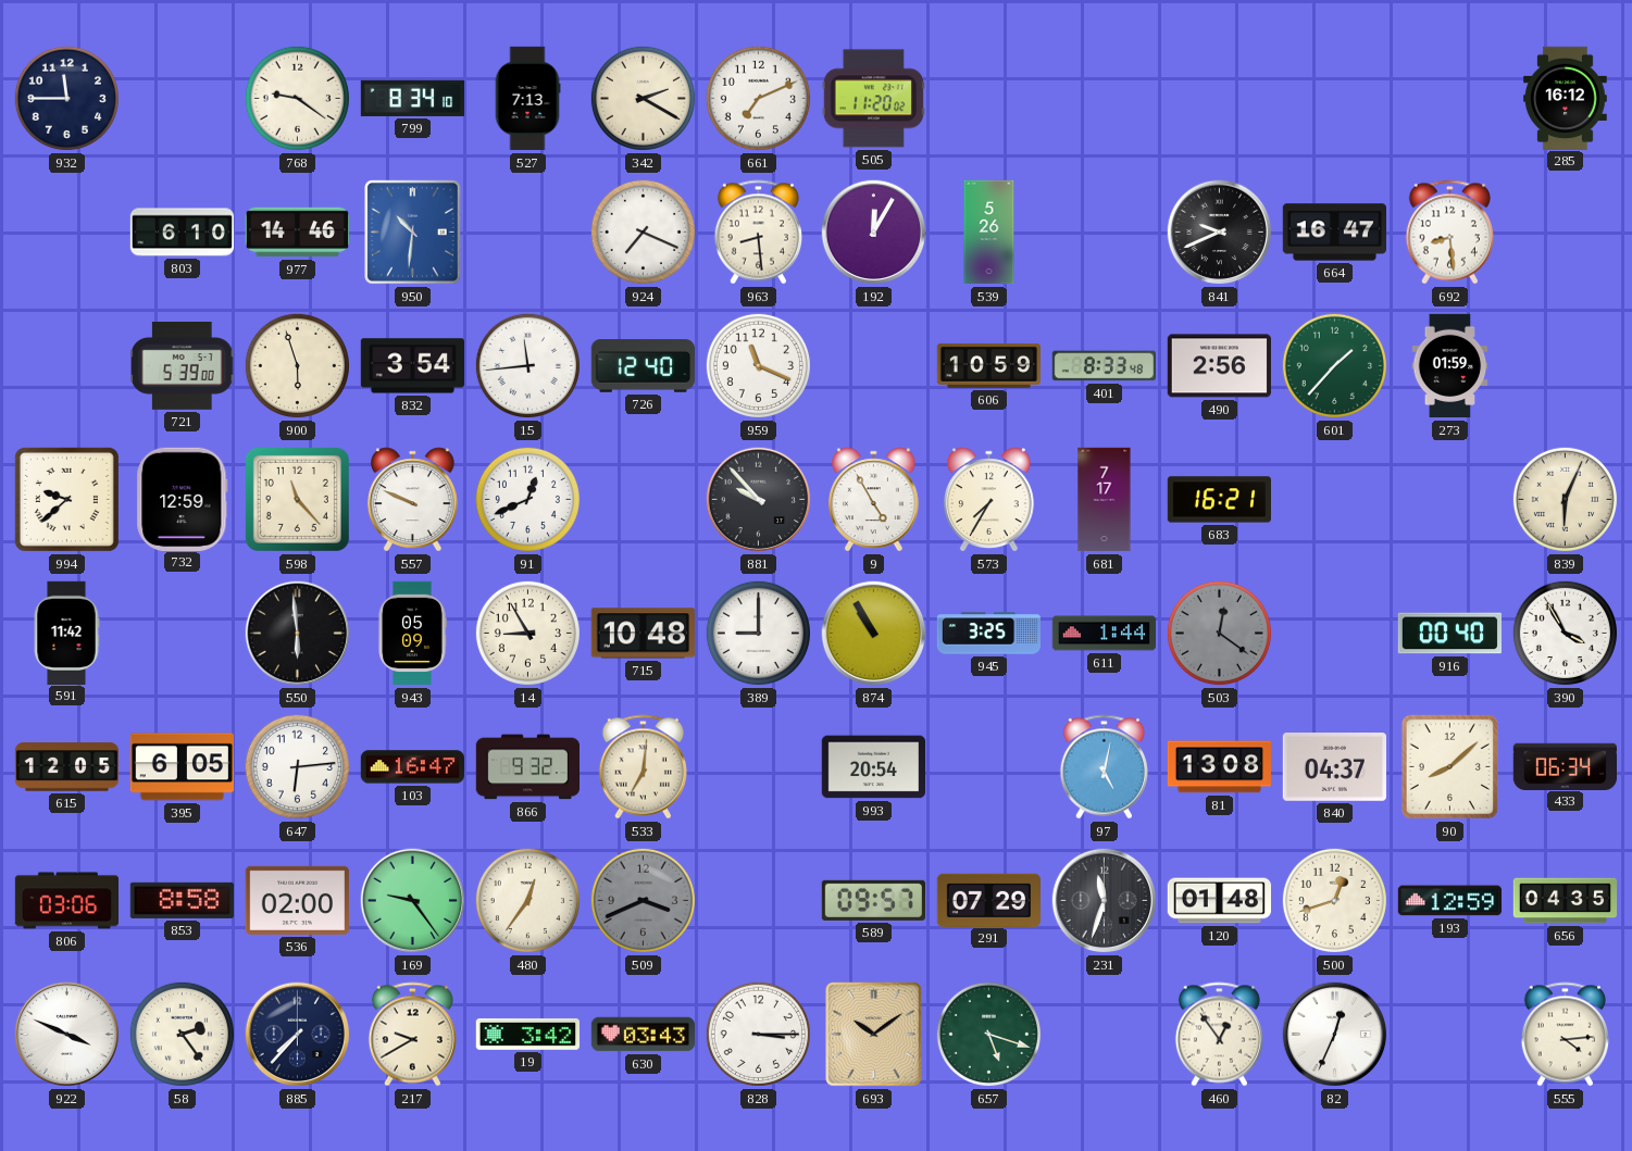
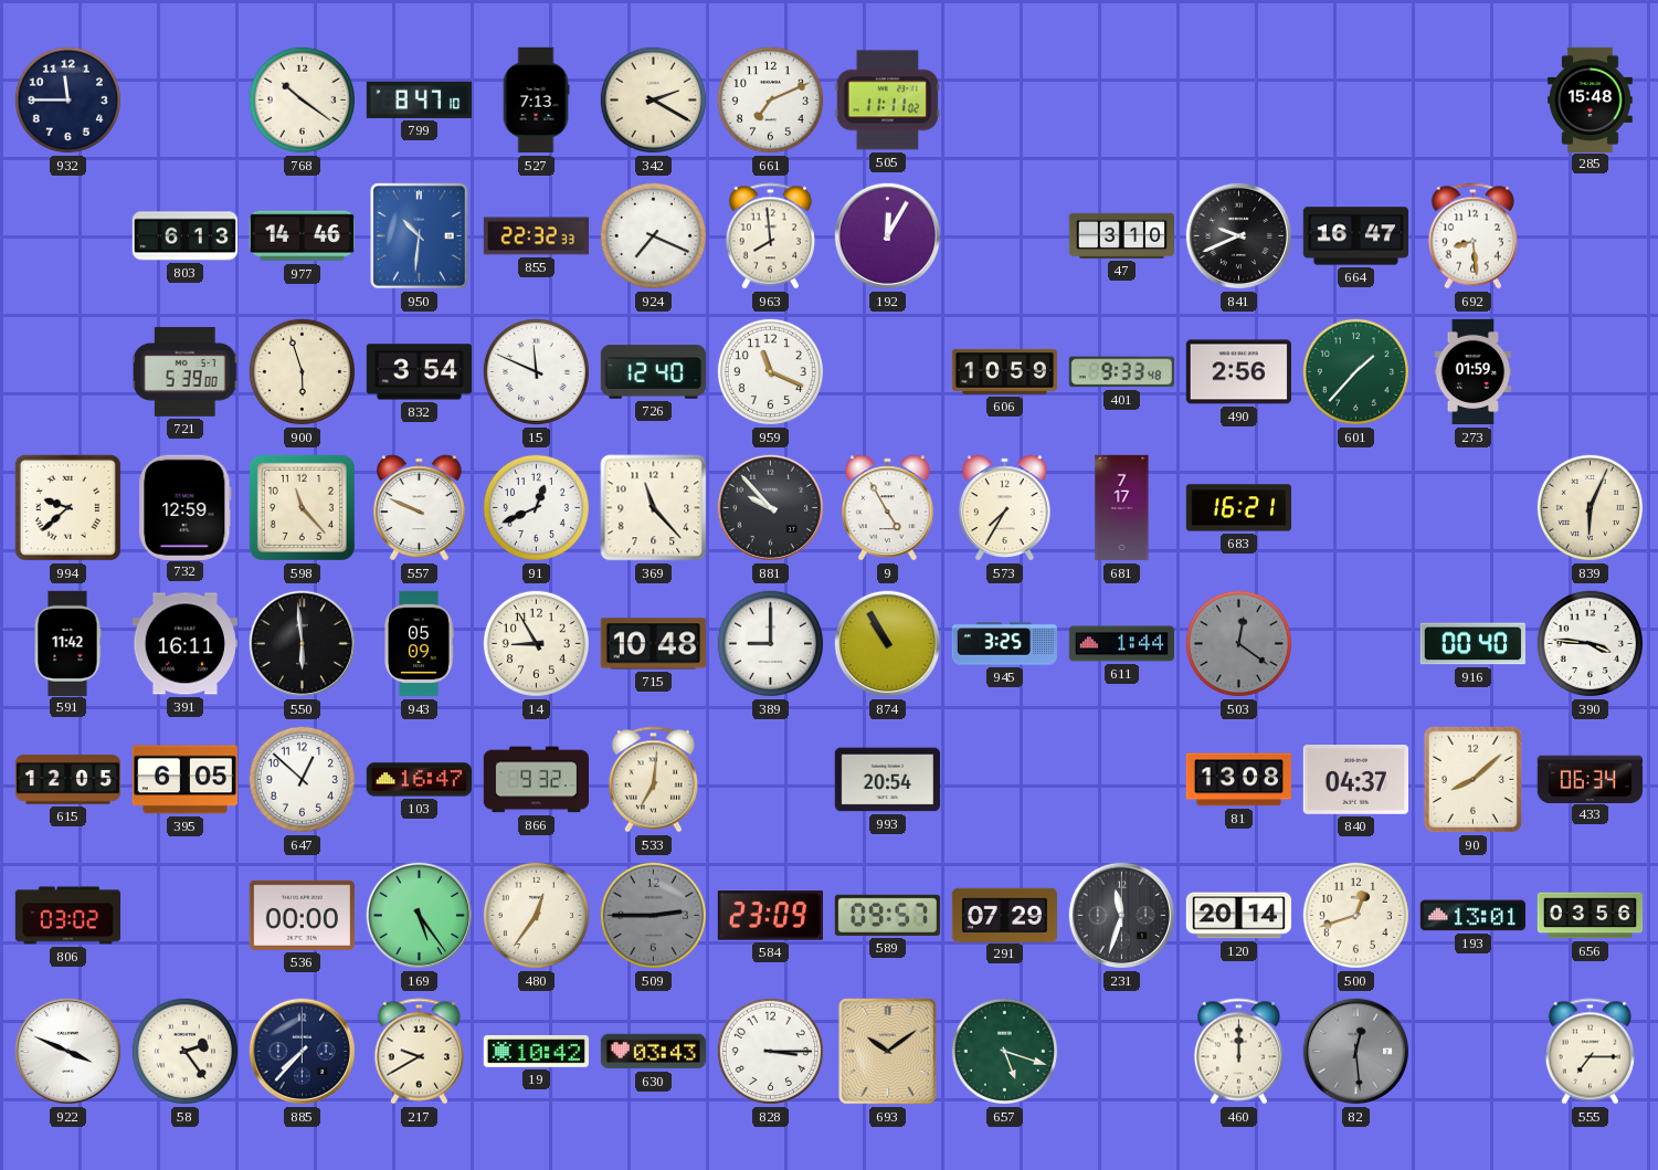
768: 9:21 -> 10:21
799: 8:34 -> 8:47
505: 11:20 -> 11:11
285: 16:12 -> 15:48
803: 6:10 -> 6:13
855: none -> 22:32
963: 8:29 -> 7:59
539: 5:26 -> none
47: none -> 3:10
15: 11:44 -> 11:49
401: 8:33 -> 9:33
369: none -> 11:23
391: none -> 16:11
390: 3:55 -> 3:46
647: 6:14 -> 12:52
97: 5:02 -> none
806: 03:06 -> 03:02
853: 8:58 -> none
536: 02:00 -> 00:00
169: 9:24 -> 5:24
509: 3:41 -> 2:45
584: none -> 23:09
120: 01:48 -> 20:14
193: 12:59 -> 13:01
656: 04:35 -> 03:56
19: 3:42 -> 10:42
460: 12:54 -> 12:00
82: 12:34 -> 12:29
82 dial: white -> grey
555: 4:14 -> 7:15
